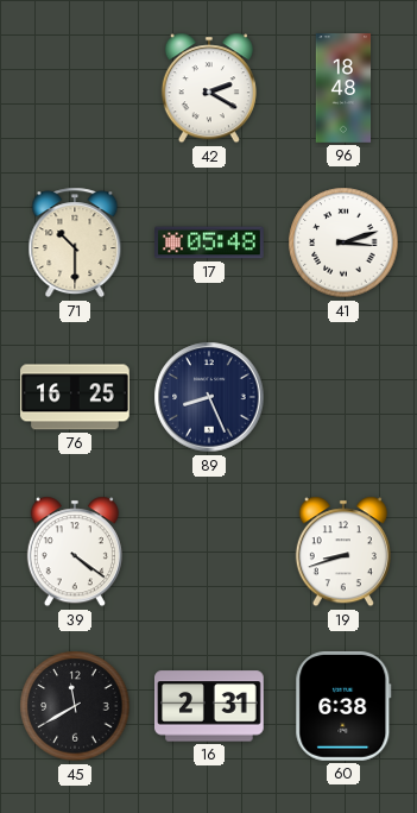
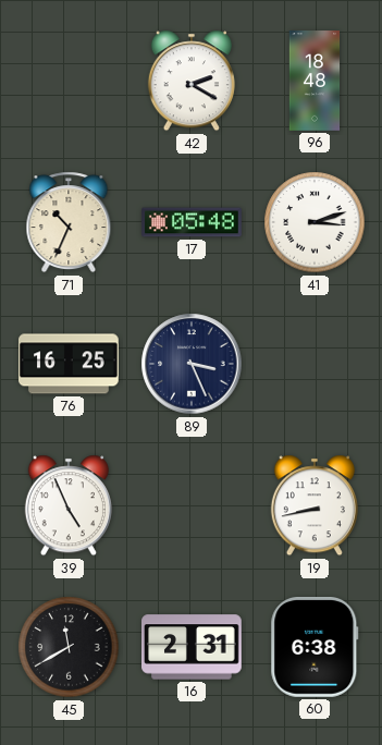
71: 10:30 -> 10:34
89: 8:26 -> 3:26
39: 4:21 -> 4:56
19: 8:42 -> 8:43
